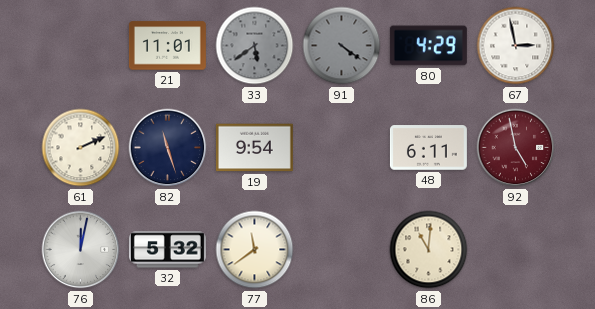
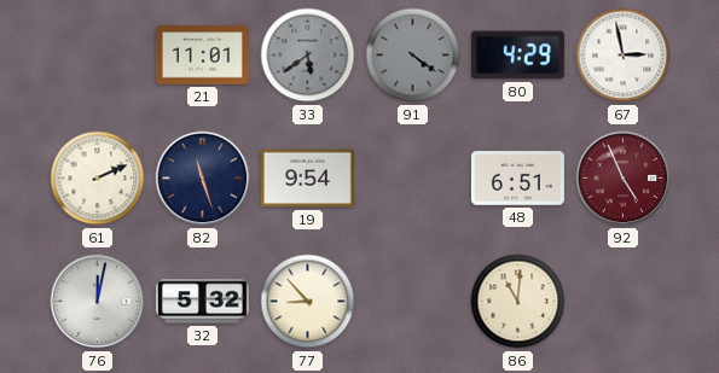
48: 6:11 -> 6:51
92: 4:58 -> 4:56
77: 11:39 -> 8:53
